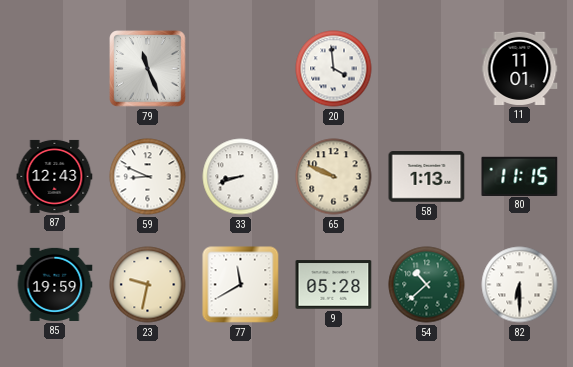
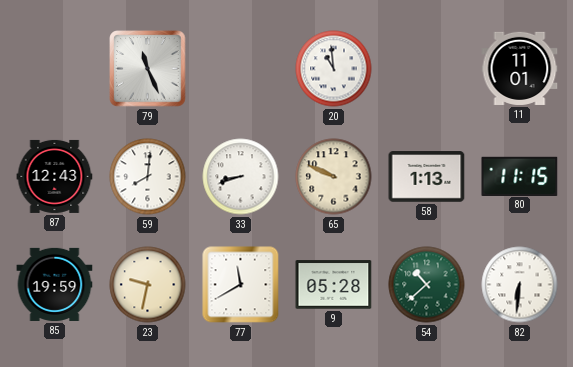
20: 3:59 -> 10:59
59: 8:49 -> 8:01
82: 6:30 -> 6:31
